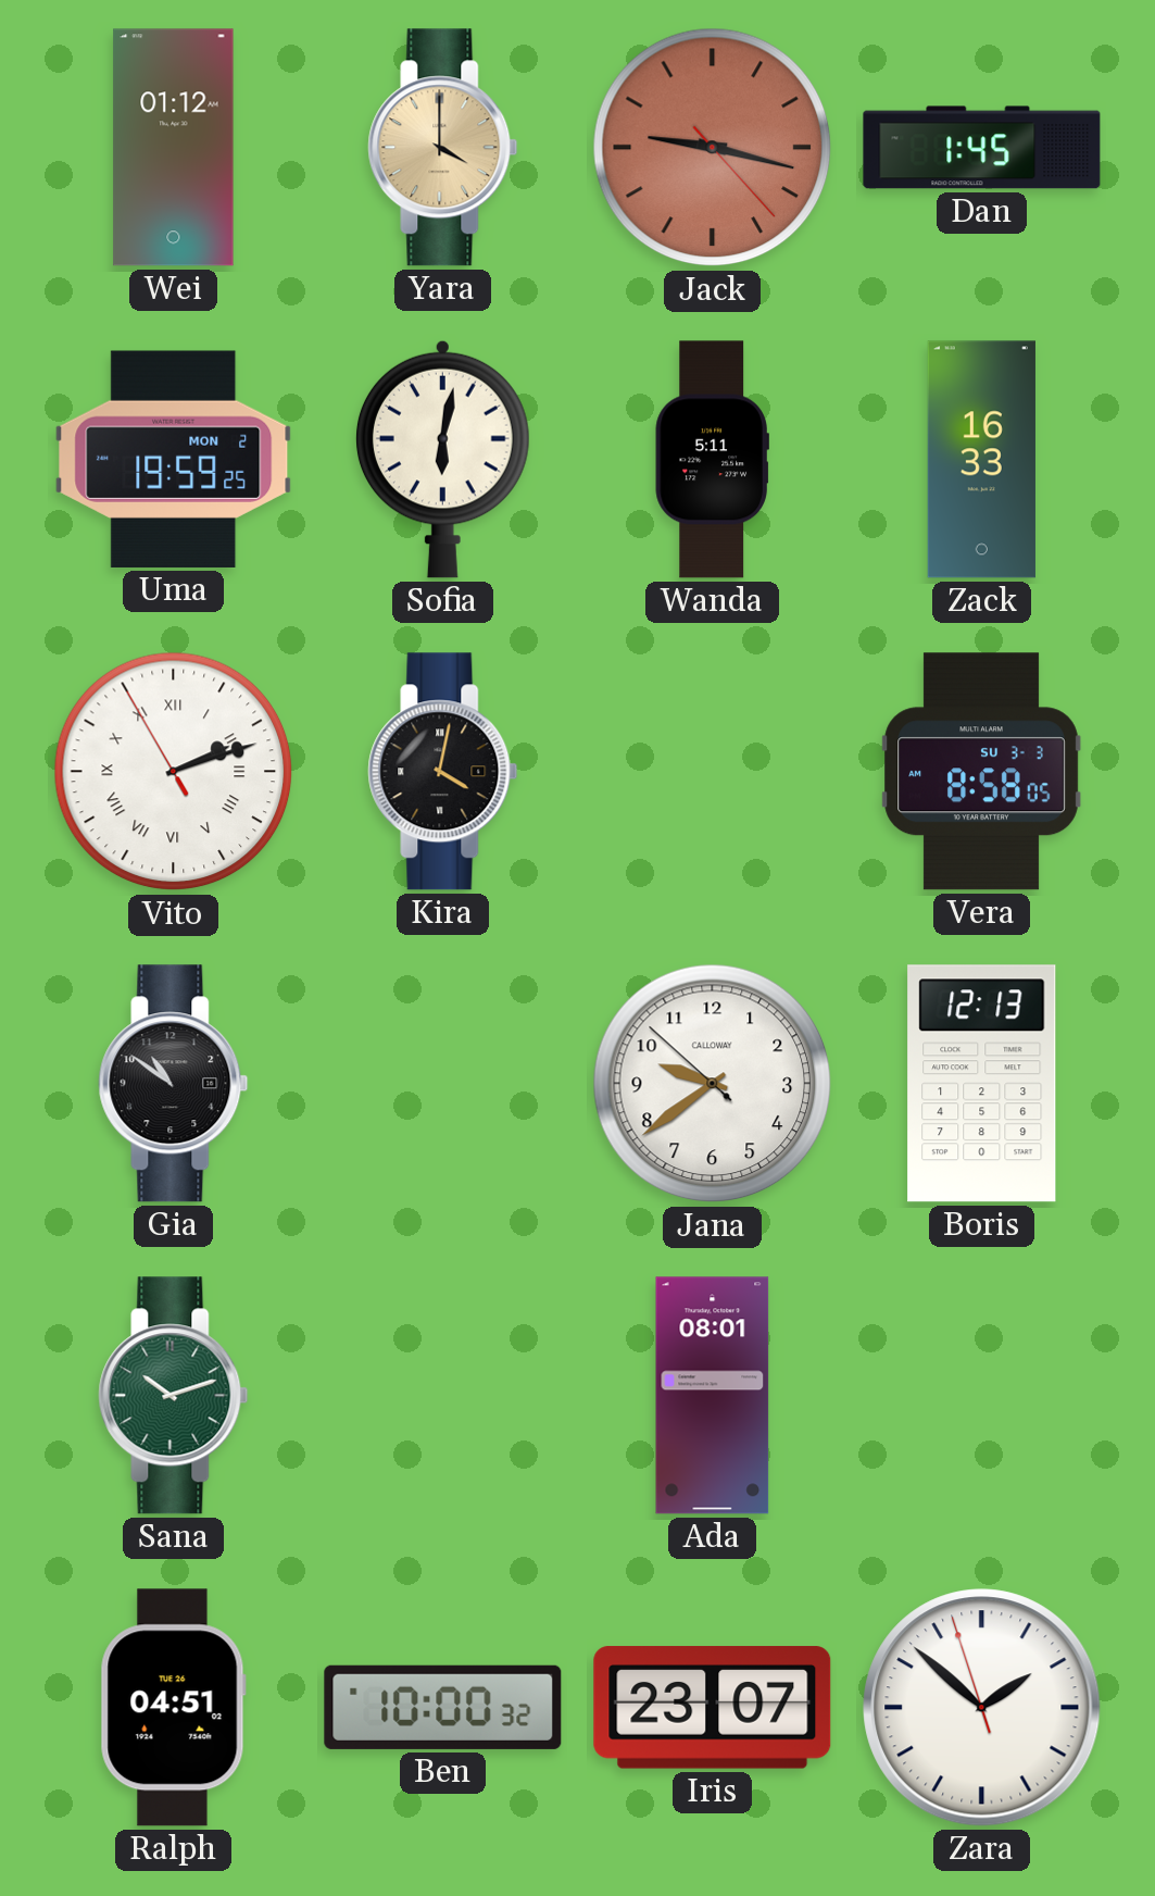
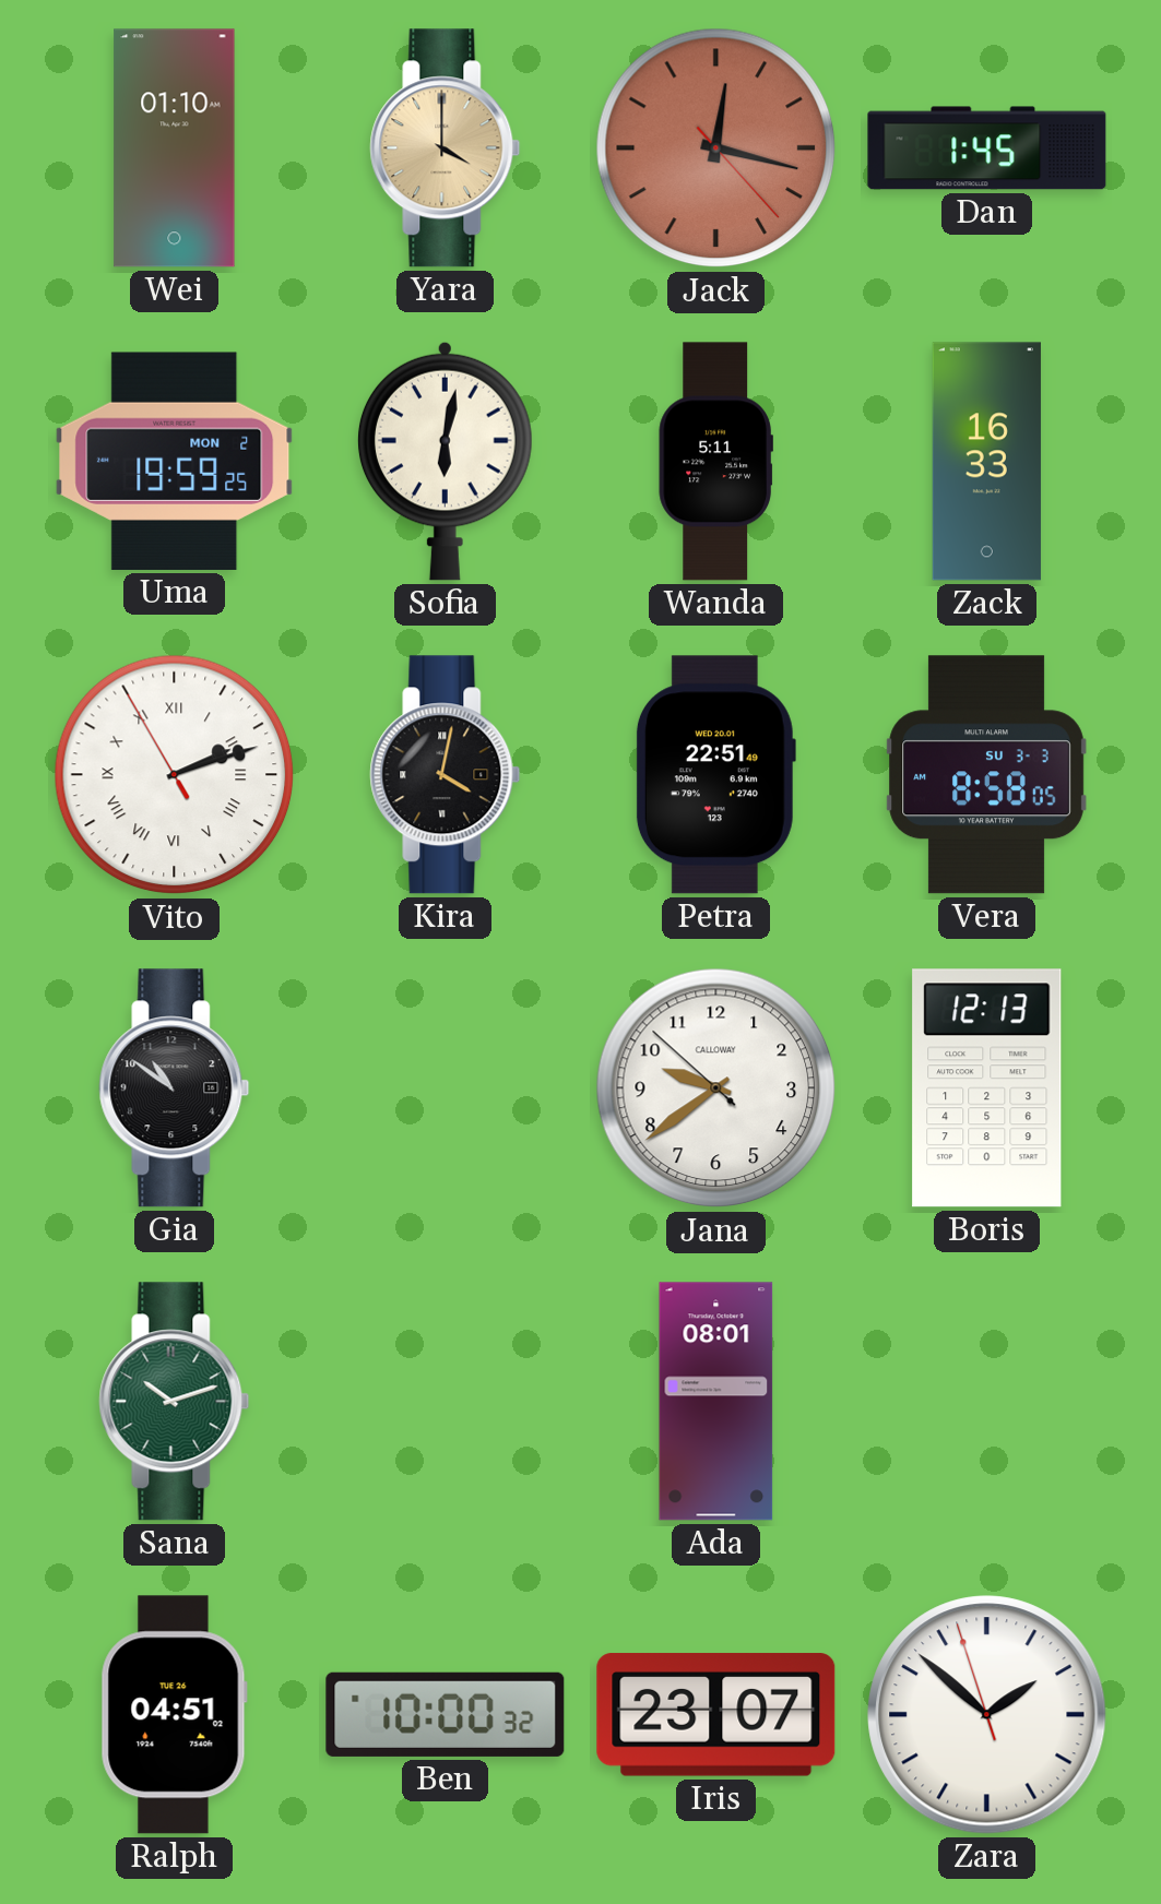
Wei: 01:12 -> 01:10
Jack: 9:17 -> 12:17
Petra: none -> 22:51
